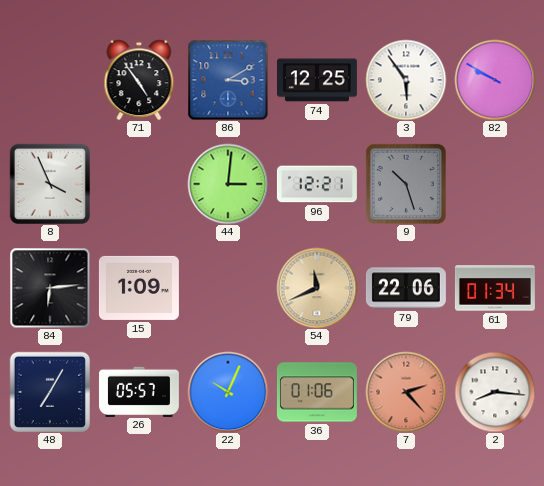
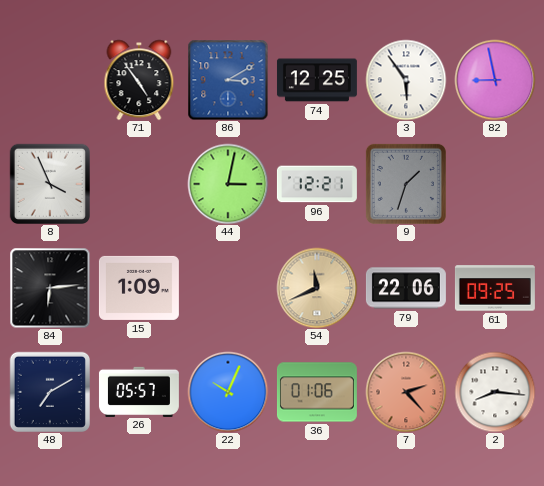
82: 9:50 -> 8:58
44: 3:01 -> 3:02
9: 10:27 -> 1:33
61: 01:34 -> 09:25
48: 7:05 -> 7:10
